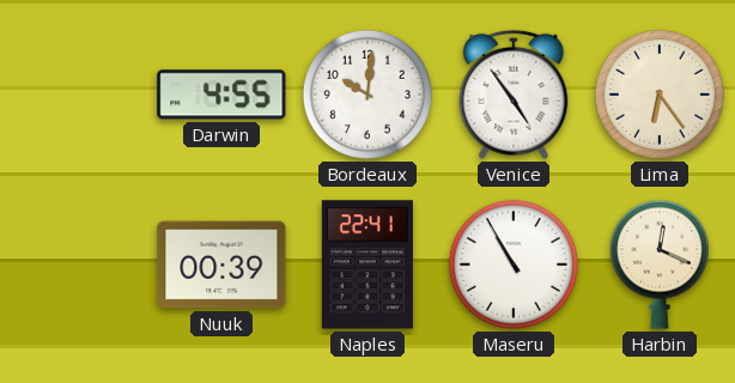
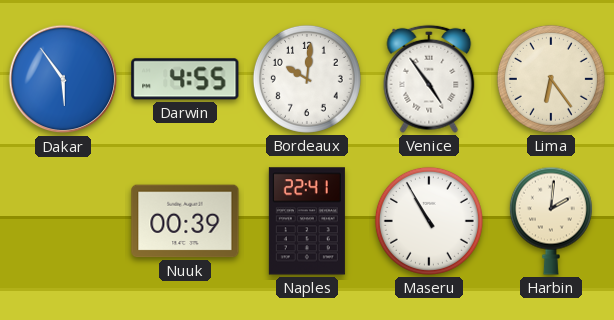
Dakar: none -> 5:54
Harbin: 12:19 -> 2:01
